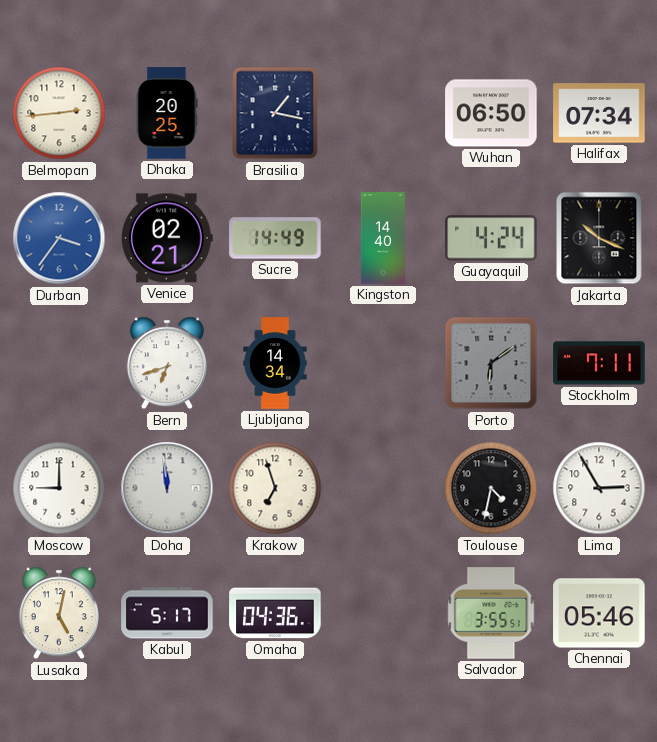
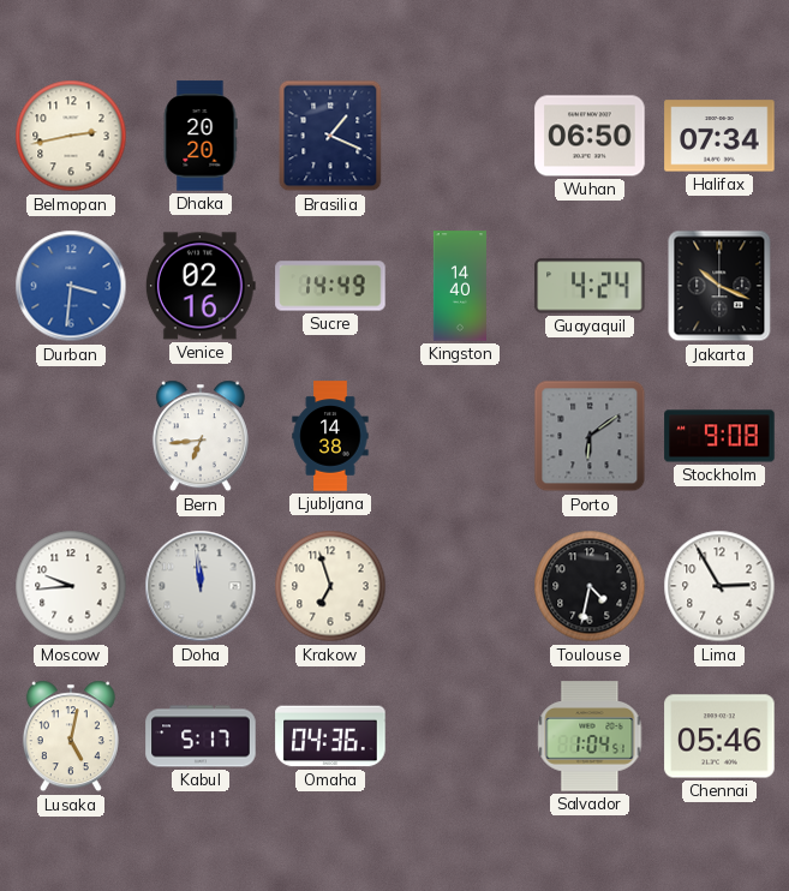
Belmopan: 2:44 -> 2:43
Dhaka: 20:25 -> 20:20
Brasilia: 1:17 -> 1:19
Durban: 3:36 -> 3:31
Venice: 02:21 -> 02:16
Bern: 6:42 -> 6:44
Ljubljana: 14:34 -> 14:38
Stockholm: 7:11 -> 9:08
Moscow: 9:00 -> 9:44
Salvador: 3:55 -> 1:04
